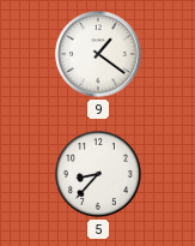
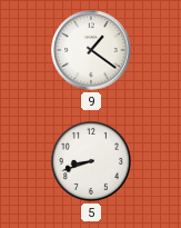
5: 8:37 -> 8:42
